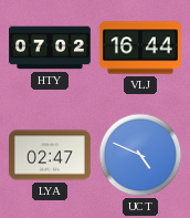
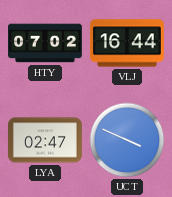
UCT: 4:49 -> 3:49
